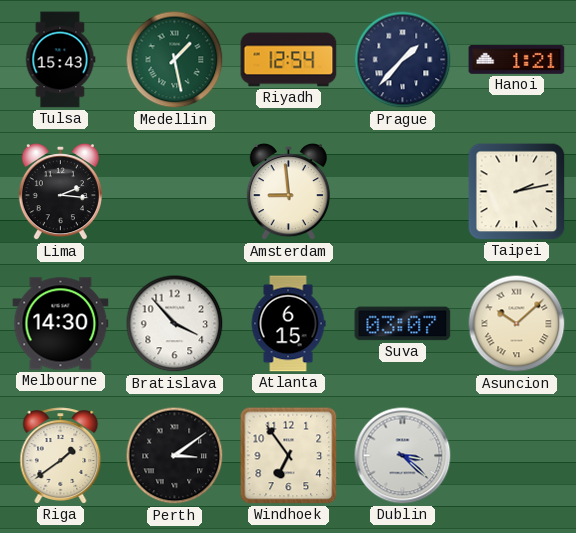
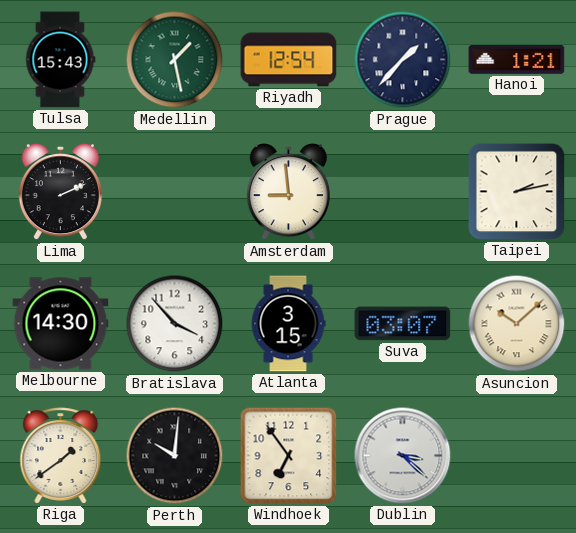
Lima: 2:16 -> 2:11
Atlanta: 6:15 -> 3:15
Perth: 3:09 -> 10:01
